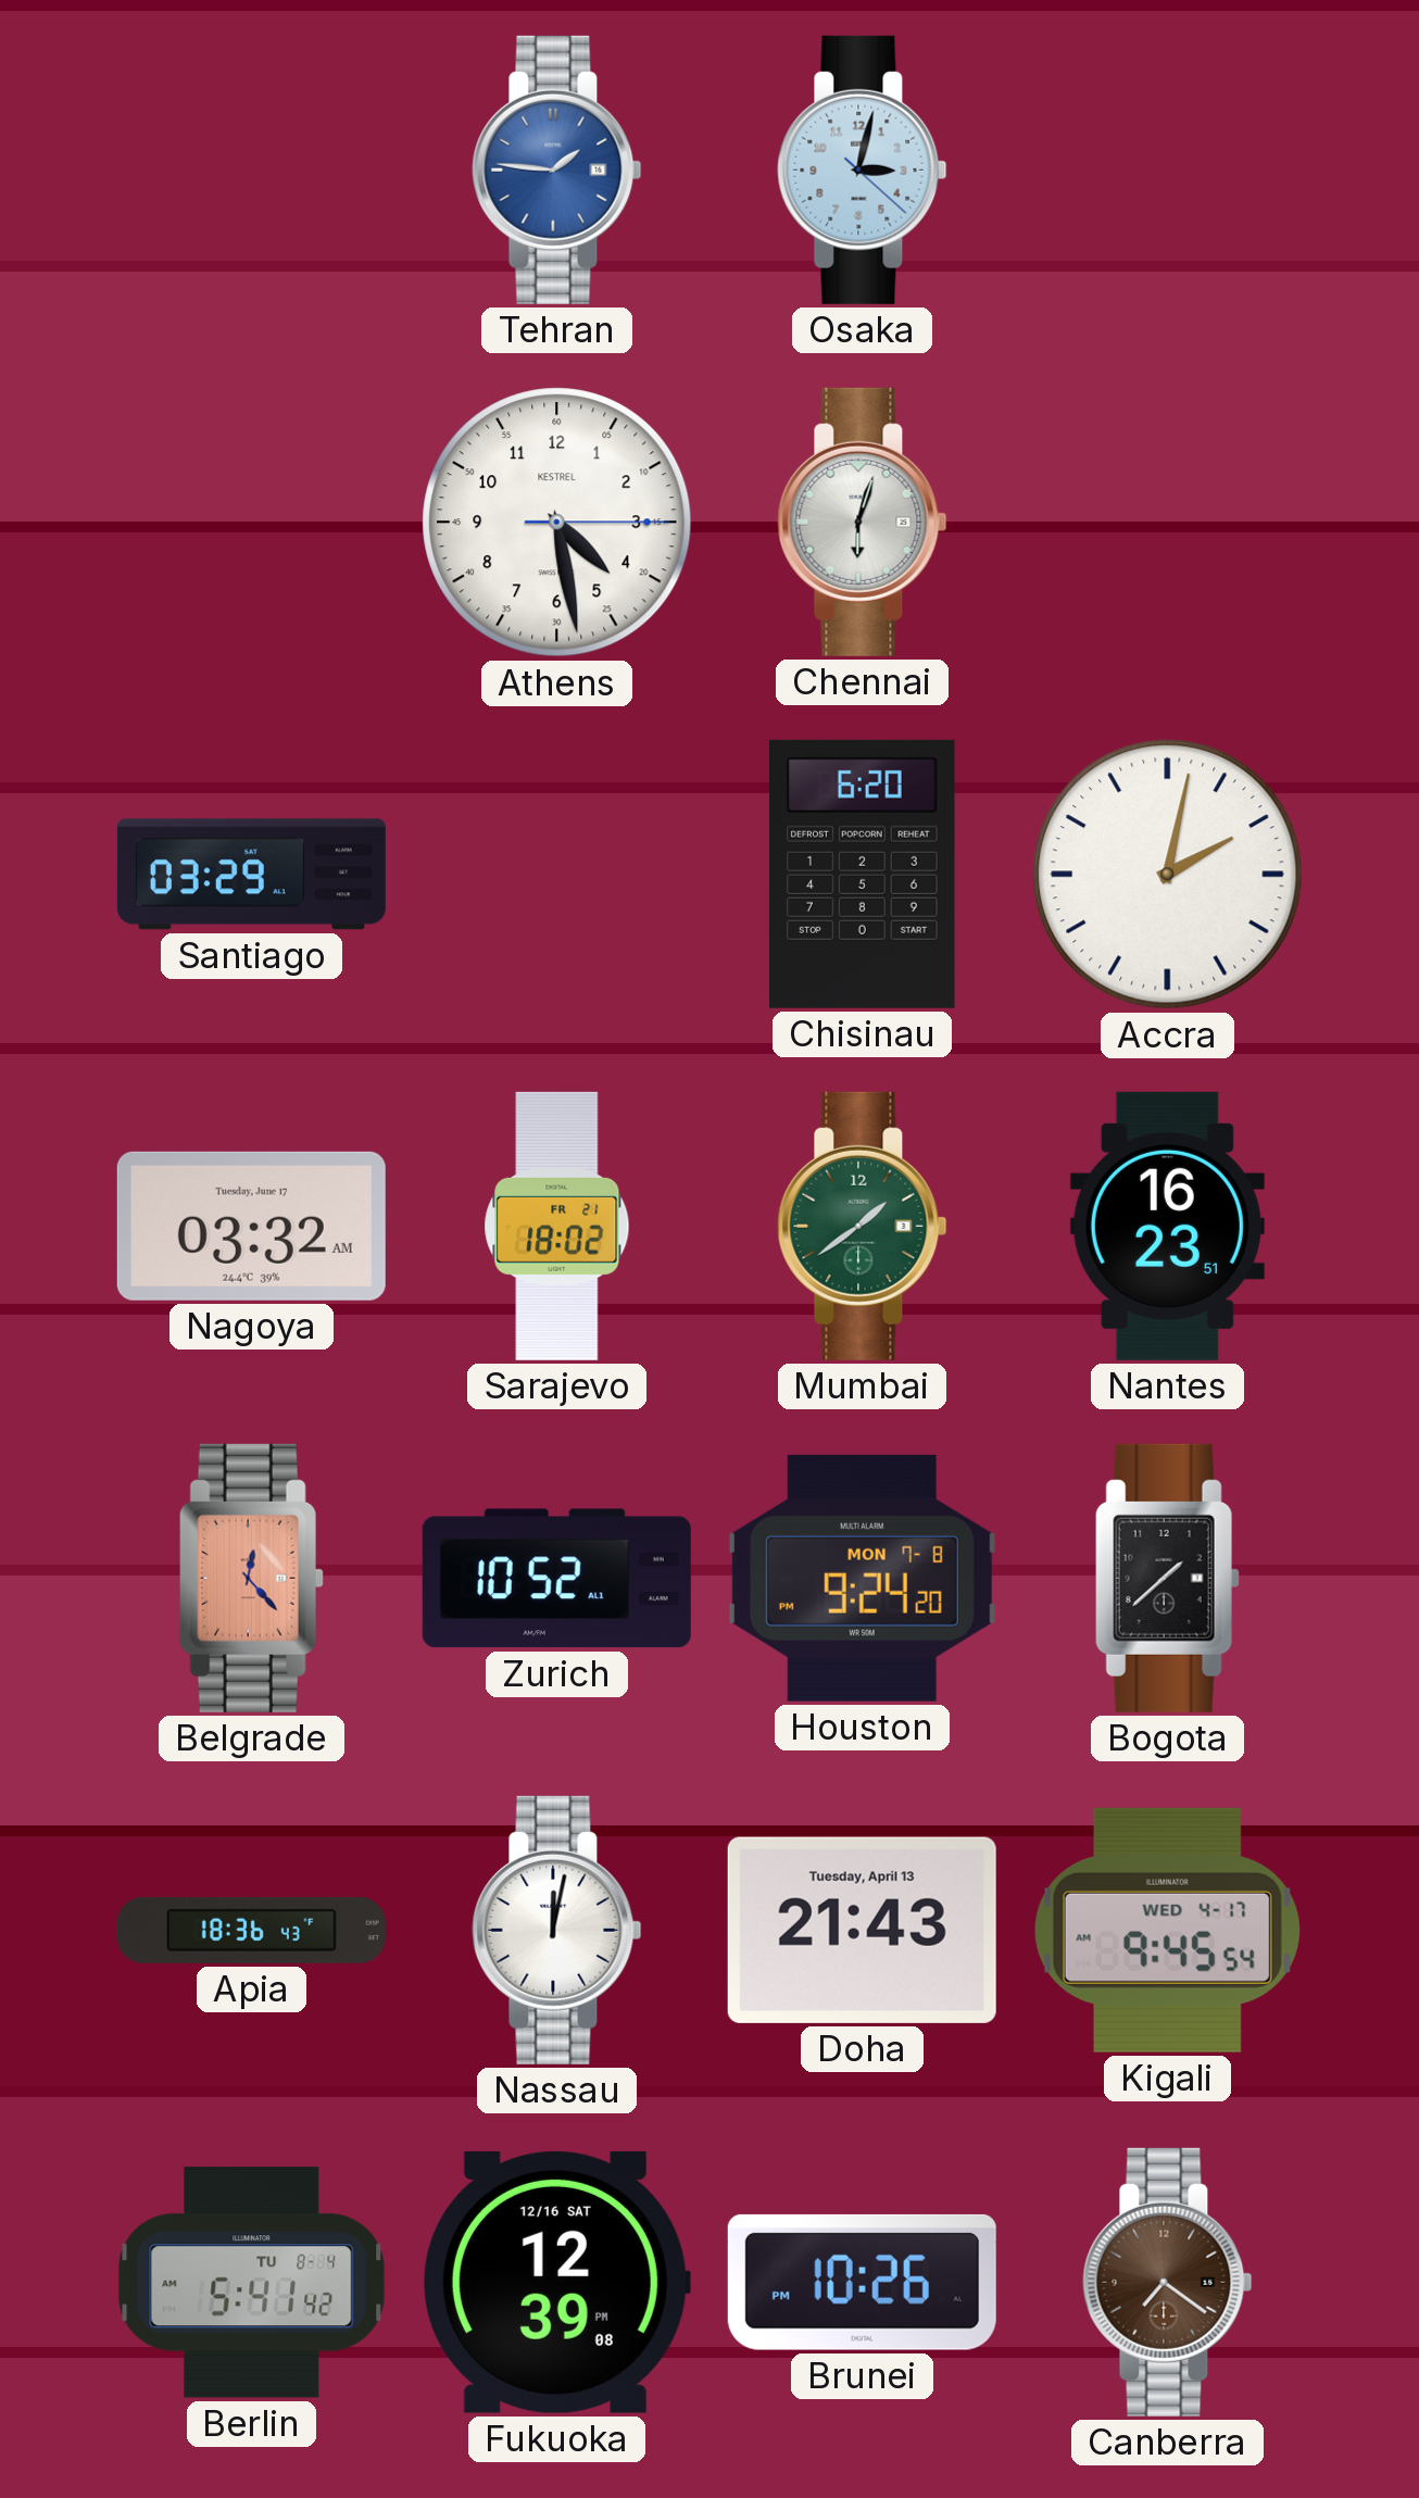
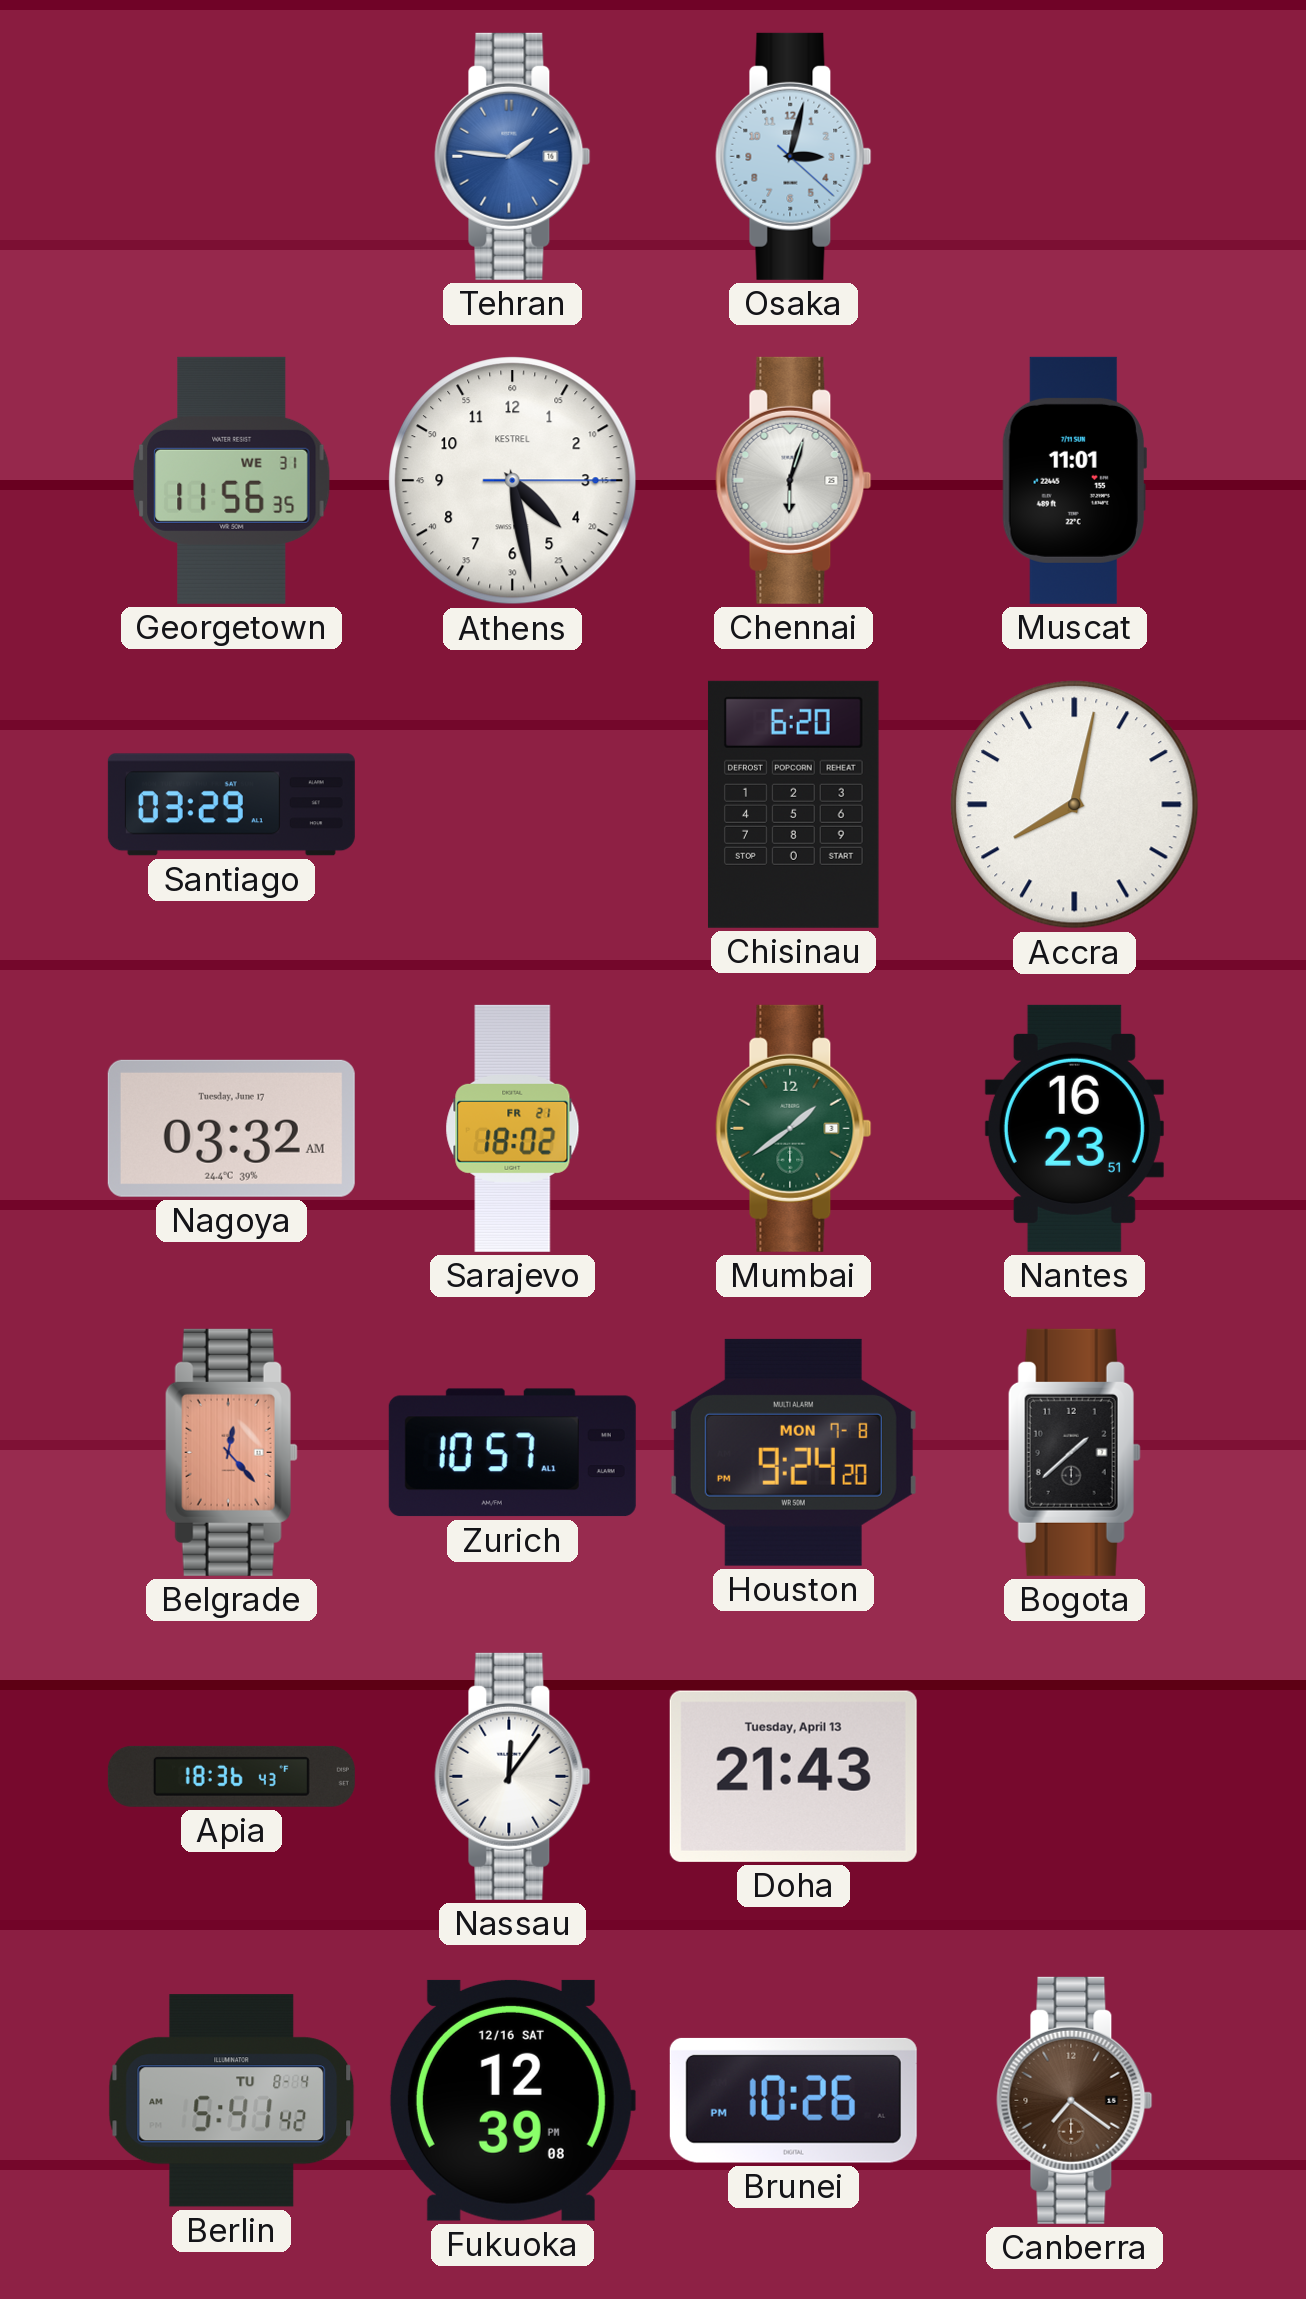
Georgetown: none -> 11:56
Muscat: none -> 11:01
Accra: 2:02 -> 8:02
Zurich: 10:52 -> 10:57
Nassau: 12:02 -> 12:06
Kigali: 9:45 -> none
